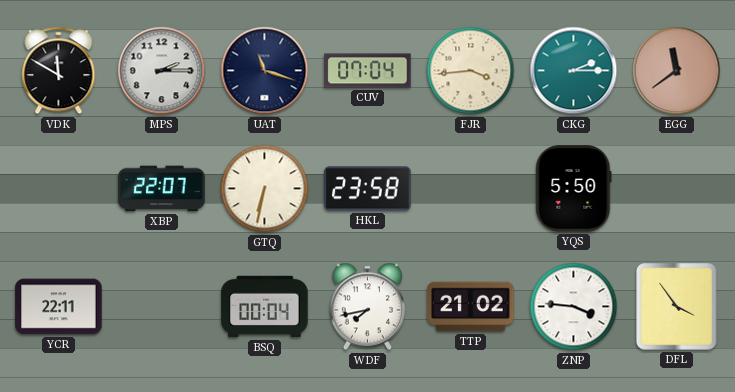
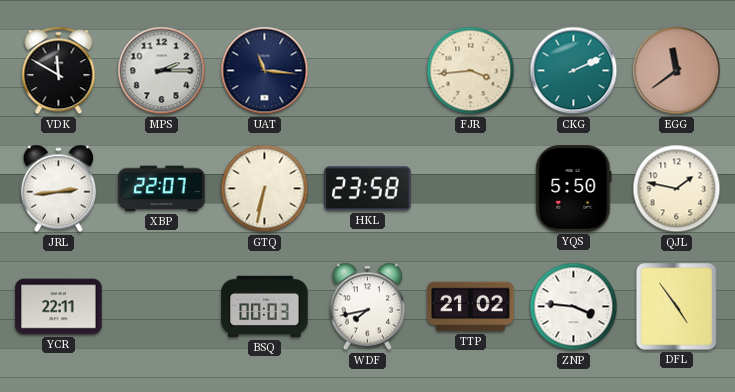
UAT: 11:18 -> 11:16
CUV: 07:04 -> none
CKG: 2:15 -> 2:11
JRL: none -> 2:44
QJL: none -> 1:47
BSQ: 00:04 -> 00:03
DFL: 3:54 -> 4:54
